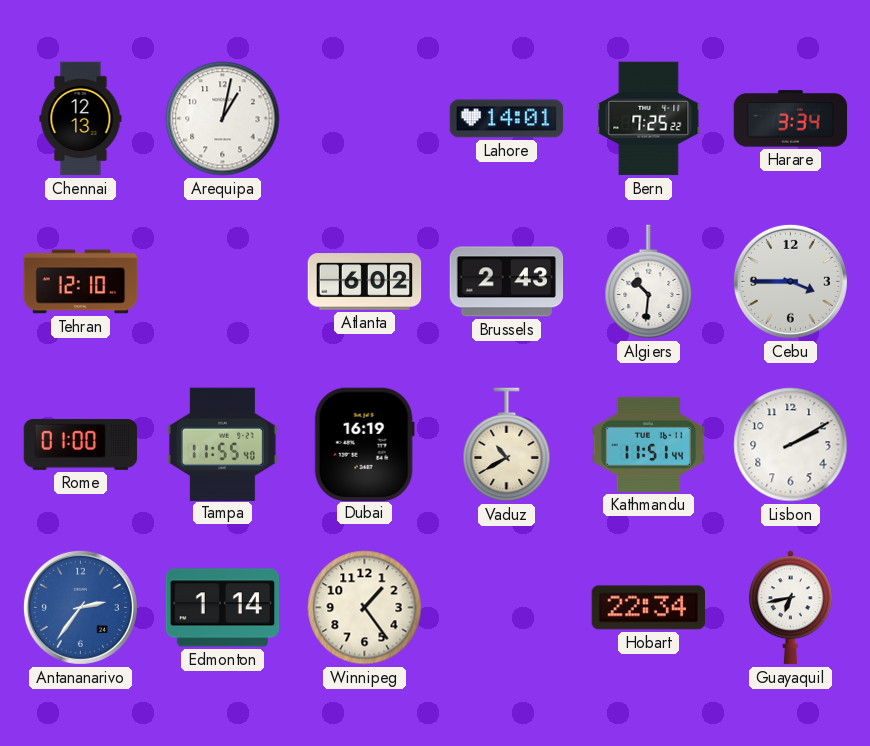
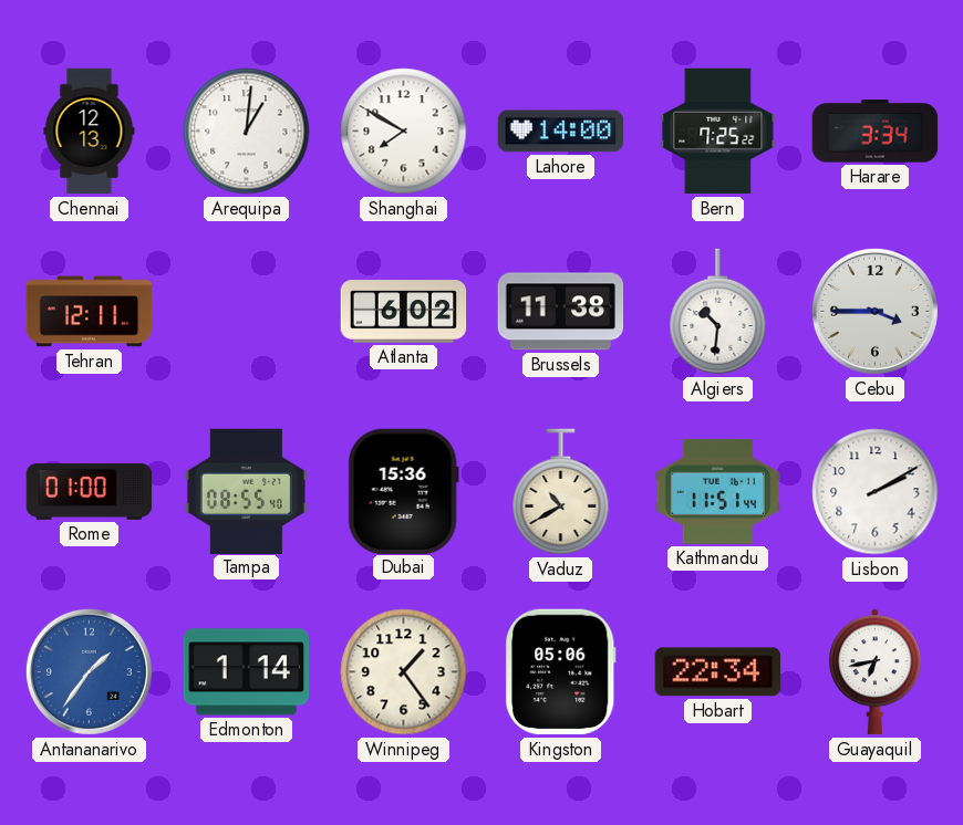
Arequipa: 1:02 -> 1:01
Shanghai: none -> 7:50
Lahore: 14:01 -> 14:00
Tehran: 12:10 -> 12:11
Brussels: 2:43 -> 11:38
Tampa: 11:55 -> 08:55
Dubai: 16:19 -> 15:36
Antananarivo: 2:36 -> 1:36
Kingston: none -> 05:06
